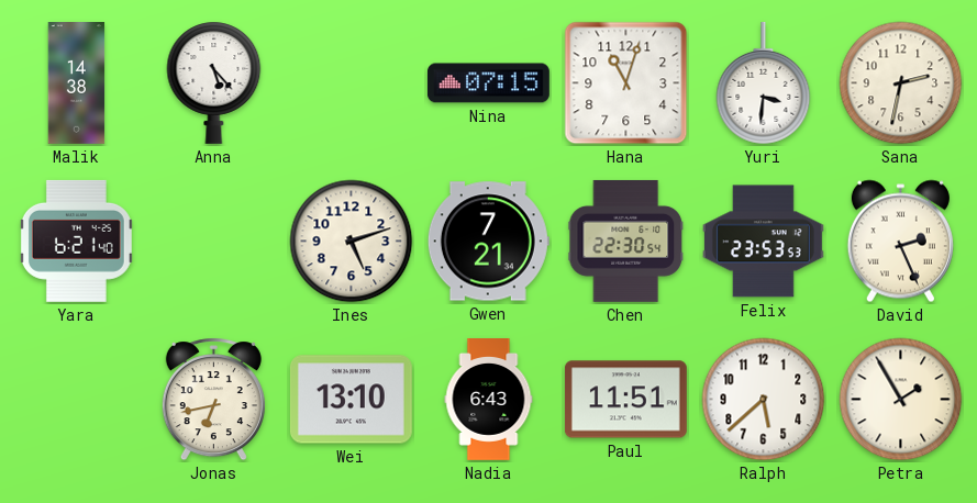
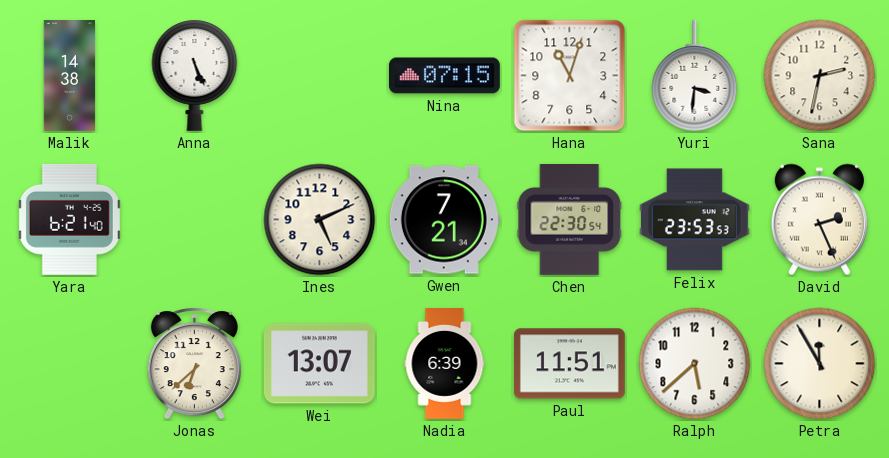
Anna: 5:23 -> 5:26
Ines: 5:12 -> 5:11
Jonas: 6:43 -> 6:38
Wei: 13:10 -> 13:07
Nadia: 6:43 -> 6:39
Petra: 1:55 -> 11:55
